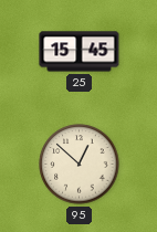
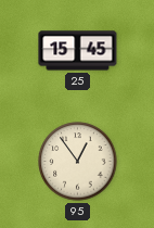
95: 12:52 -> 12:54
